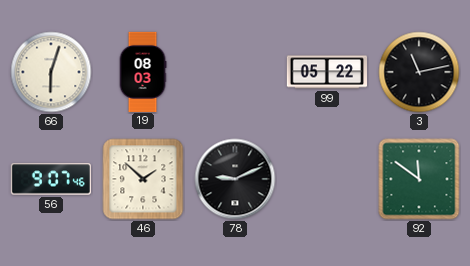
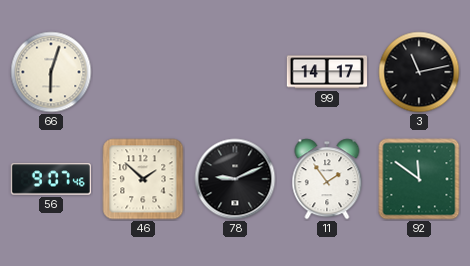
19: 08:03 -> none
99: 05:22 -> 14:17
11: none -> 1:54
